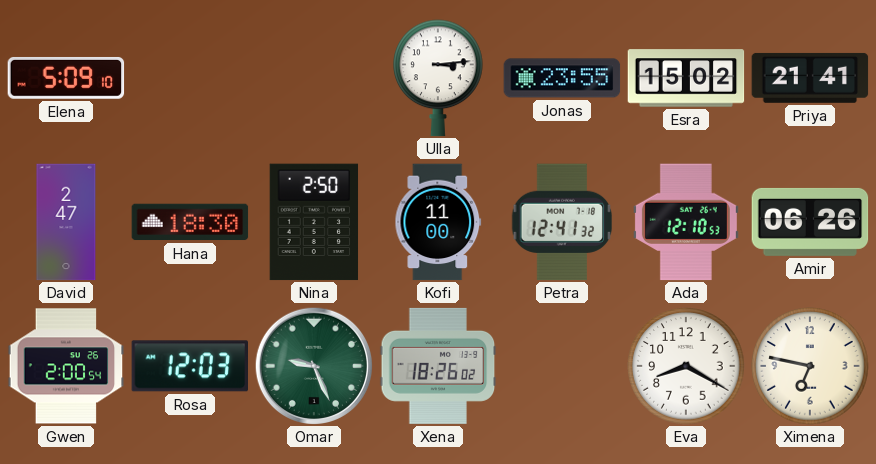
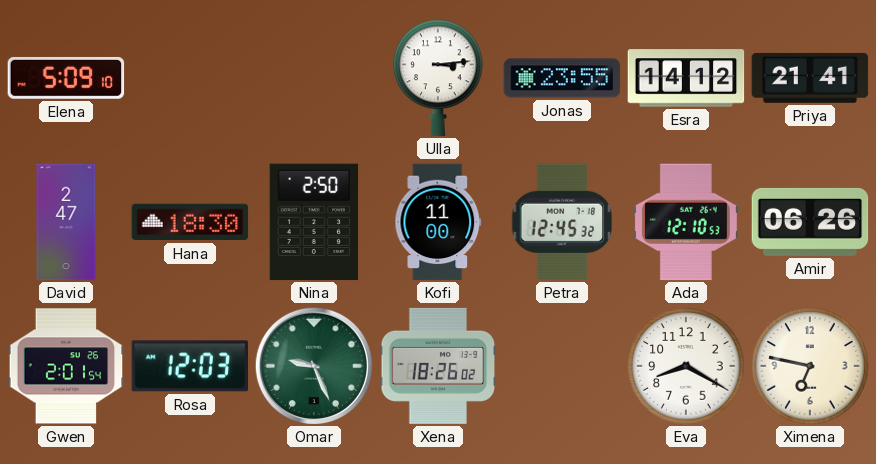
Esra: 15:02 -> 14:12
Petra: 12:41 -> 12:45
Gwen: 2:00 -> 2:01
